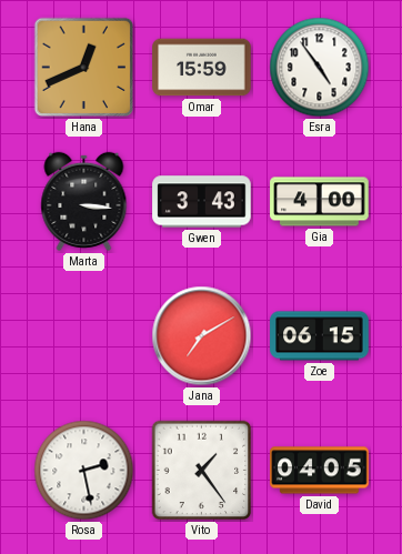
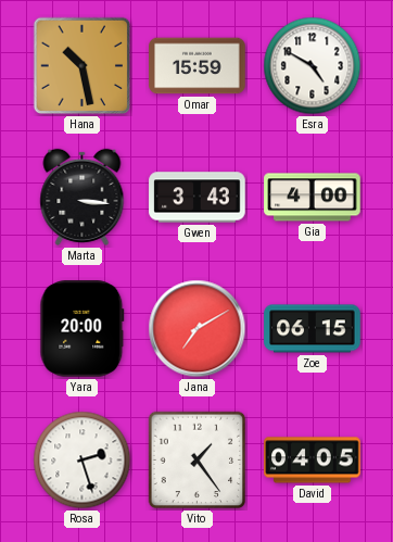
Hana: 12:41 -> 10:28
Esra: 4:54 -> 4:50
Yara: none -> 20:00
Rosa: 2:28 -> 2:27
